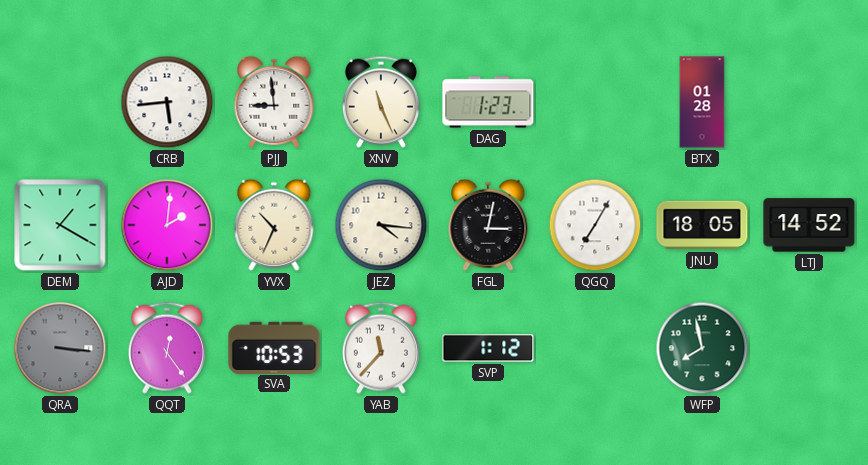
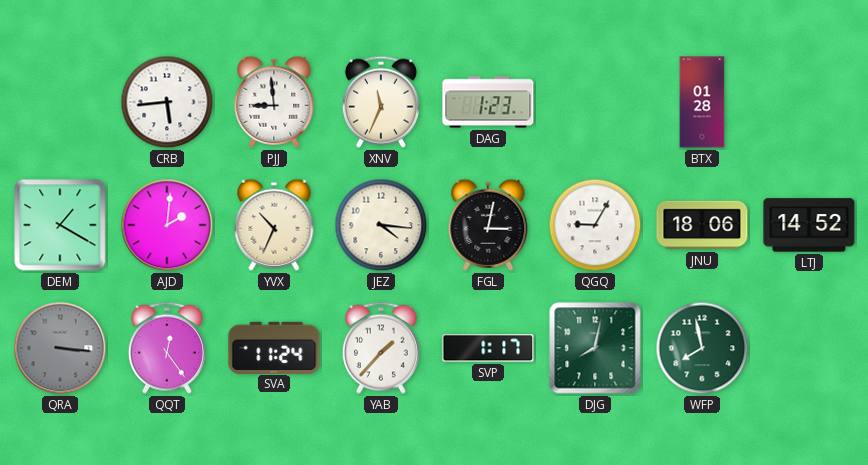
XNV: 11:26 -> 11:34
QGQ: 7:05 -> 9:05
JNU: 18:05 -> 18:06
SVA: 10:53 -> 11:24
YAB: 11:37 -> 1:37
SVP: 1:12 -> 1:17
DJG: none -> 8:02
